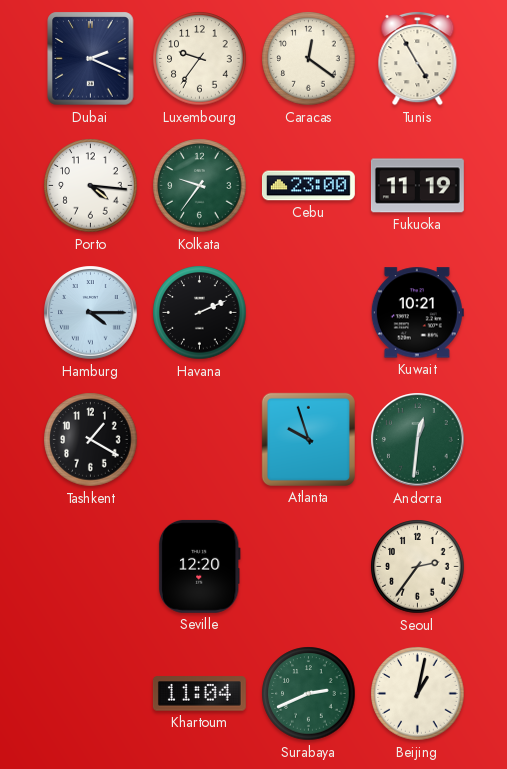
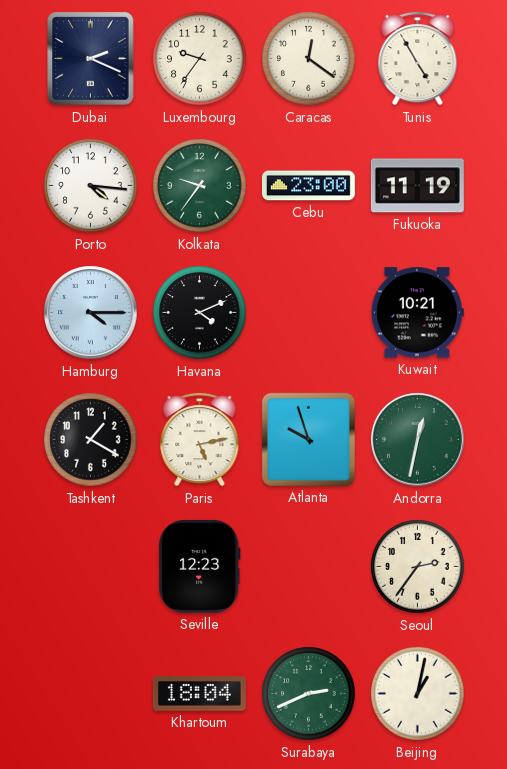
Havana: 2:11 -> 4:11
Paris: none -> 5:13
Andorra: 12:31 -> 12:32
Seville: 12:20 -> 12:23
Khartoum: 11:04 -> 18:04
